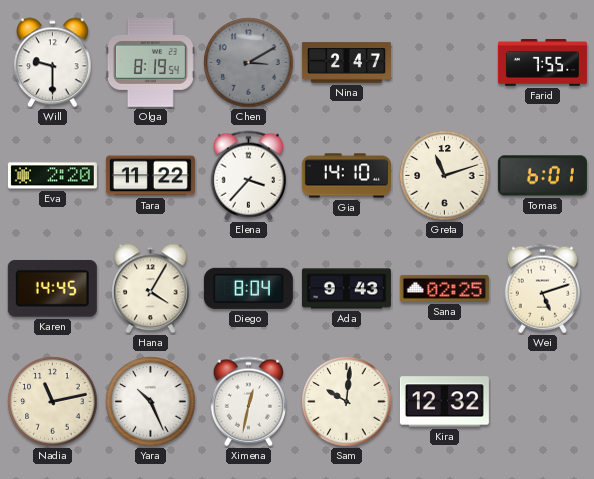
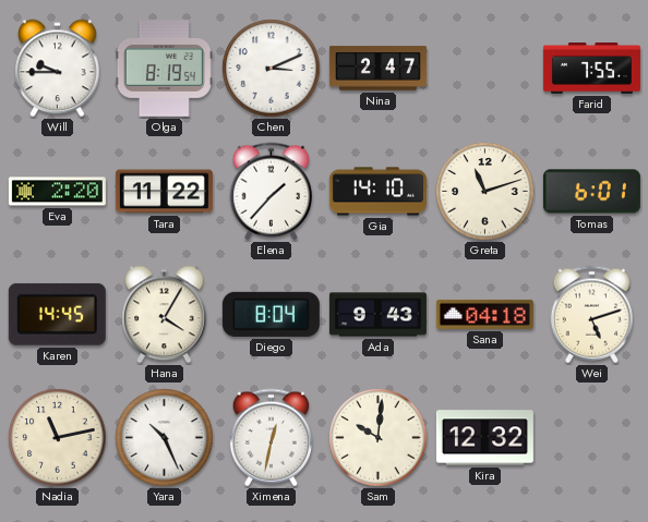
Will: 9:30 -> 9:45
Chen: 3:10 -> 3:11
Chen dial: grey -> white
Elena: 3:37 -> 1:37
Sana: 02:25 -> 04:18
